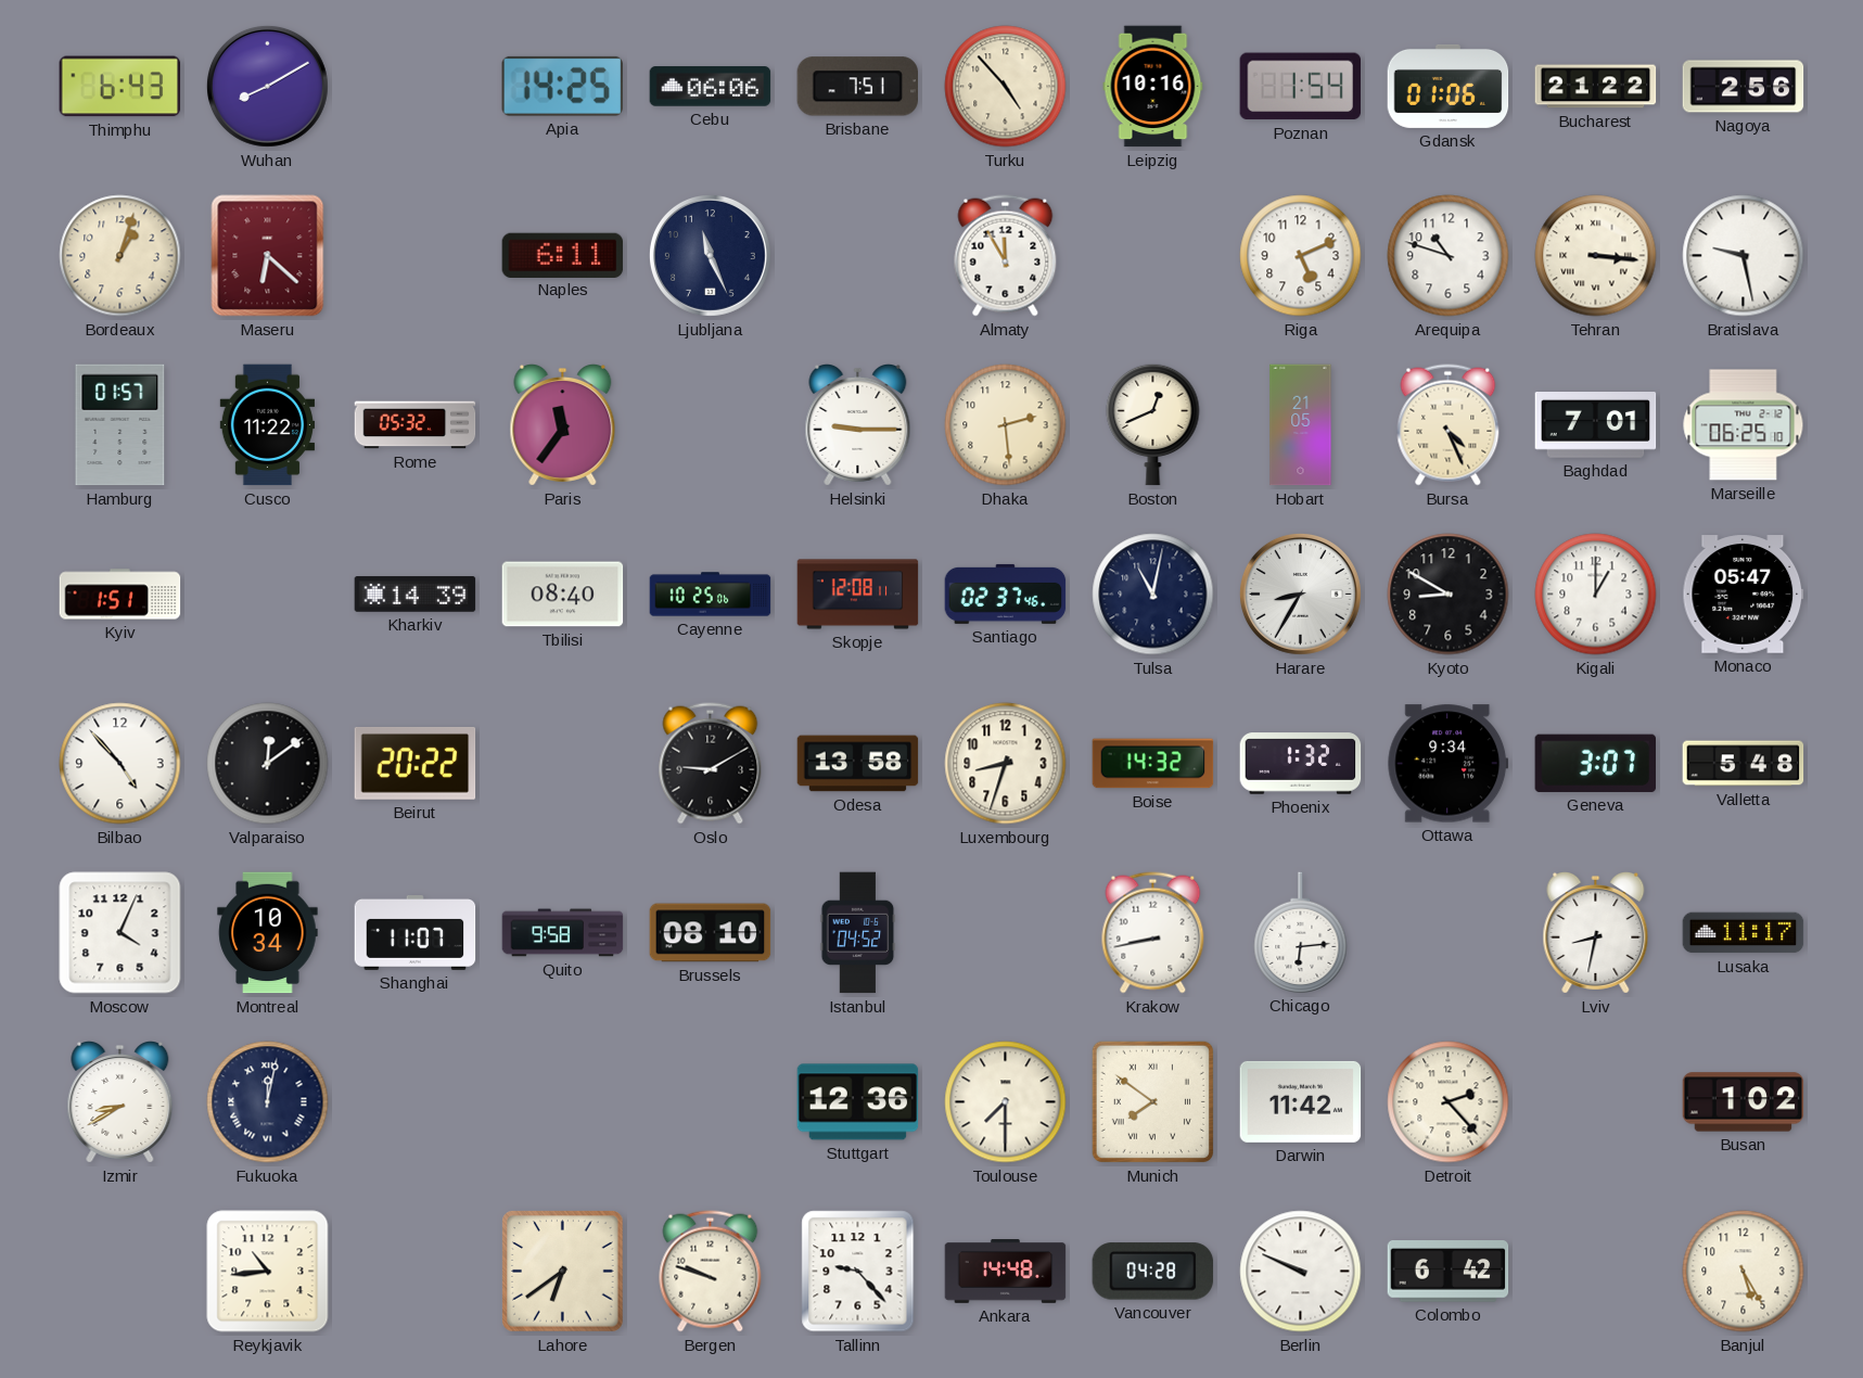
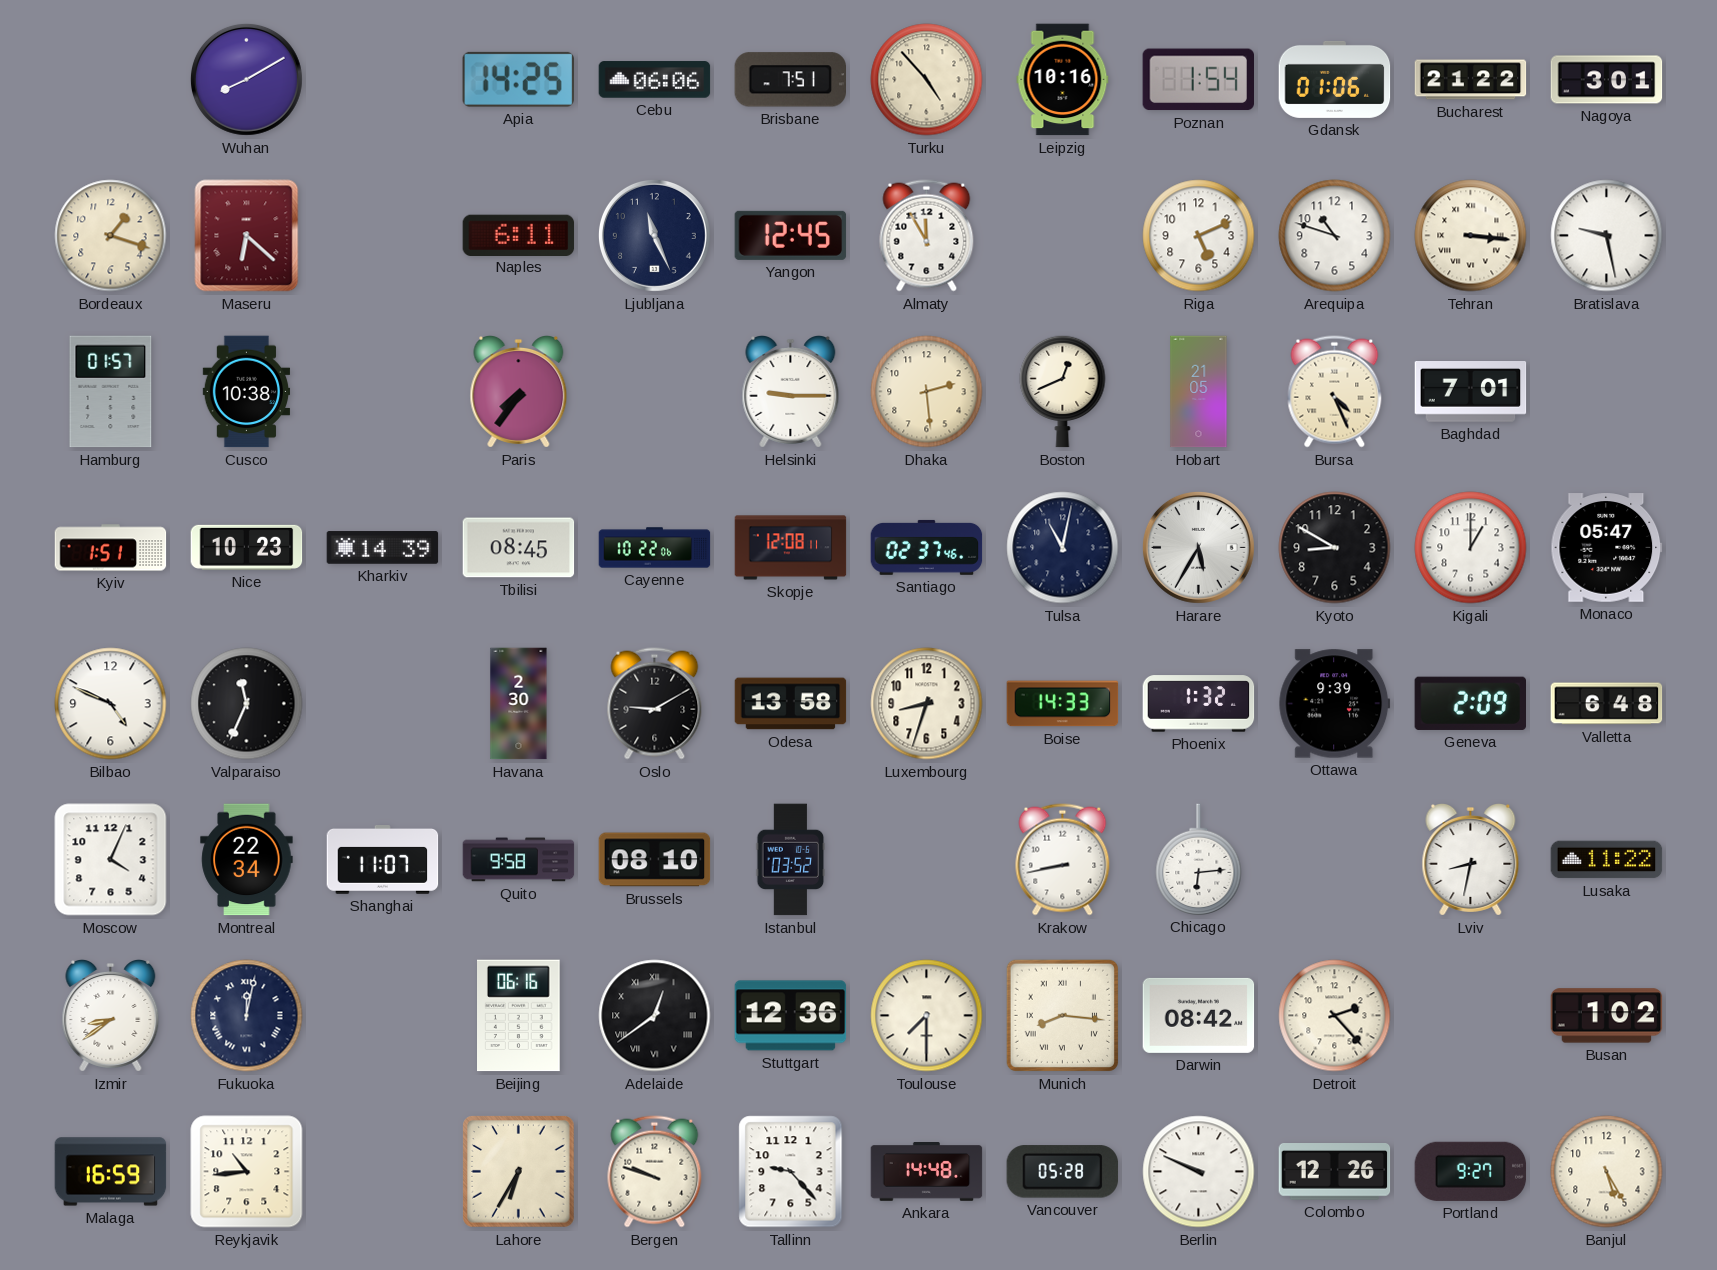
Thimphu: 6:43 -> none
Nagoya: 2:56 -> 3:01
Bordeaux: 1:03 -> 1:18
Yangon: none -> 12:45
Cusco: 11:22 -> 10:38
Rome: 05:32 -> none
Paris: 11:36 -> 7:36
Marseille: 06:25 -> none
Nice: none -> 10:23
Tbilisi: 08:40 -> 08:45
Cayenne: 10:25 -> 10:22
Harare: 8:35 -> 5:35
Bilbao: 4:53 -> 4:49
Valparaiso: 12:09 -> 11:34
Beirut: 20:22 -> none
Havana: none -> 2:30
Boise: 14:32 -> 14:33
Ottawa: 9:34 -> 9:39
Geneva: 3:07 -> 2:09
Valletta: 5:48 -> 6:48
Montreal: 10:34 -> 22:34
Istanbul: 04:52 -> 03:52
Lusaka: 11:17 -> 11:22
Izmir: 8:40 -> 8:39
Beijing: none -> 06:16
Adelaide: none -> 12:39
Munich: 7:51 -> 8:16
Darwin: 11:42 -> 08:42
Malaga: none -> 16:59
Lahore: 6:39 -> 6:35
Vancouver: 04:28 -> 05:28
Colombo: 6:42 -> 12:26
Portland: none -> 9:27
